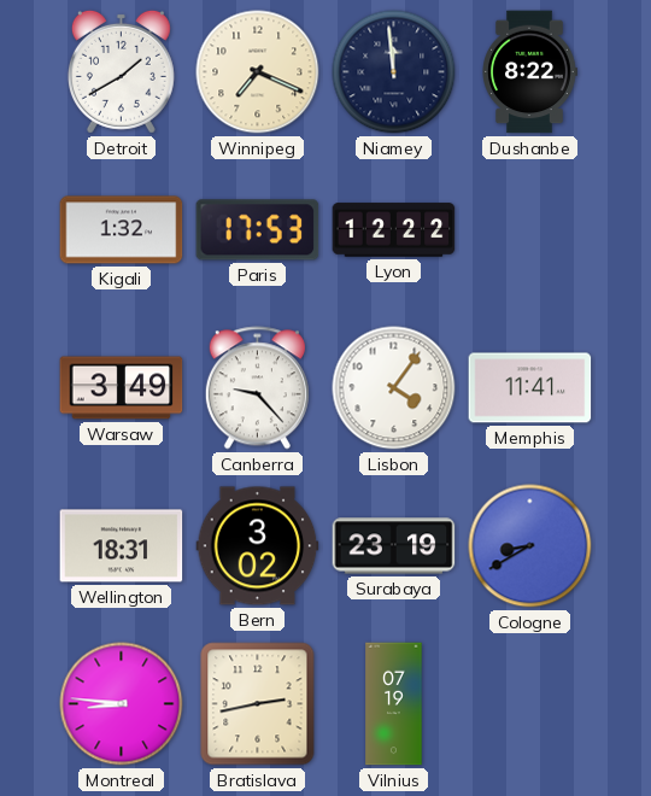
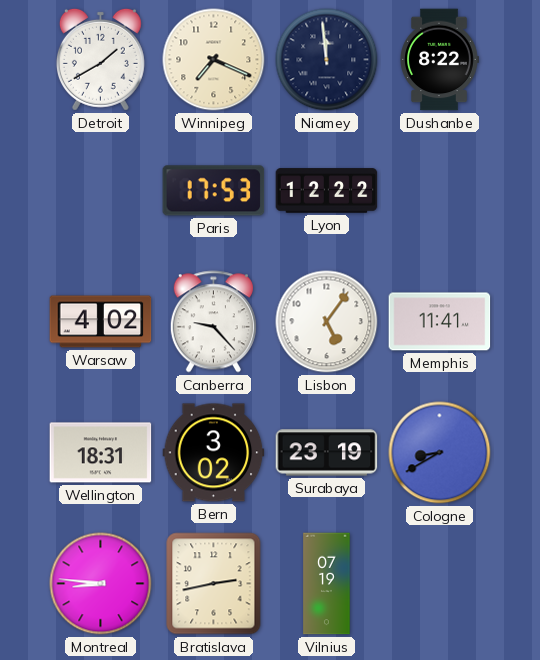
Kigali: 1:32 -> none
Warsaw: 3:49 -> 4:02
Lisbon: 4:06 -> 5:06
